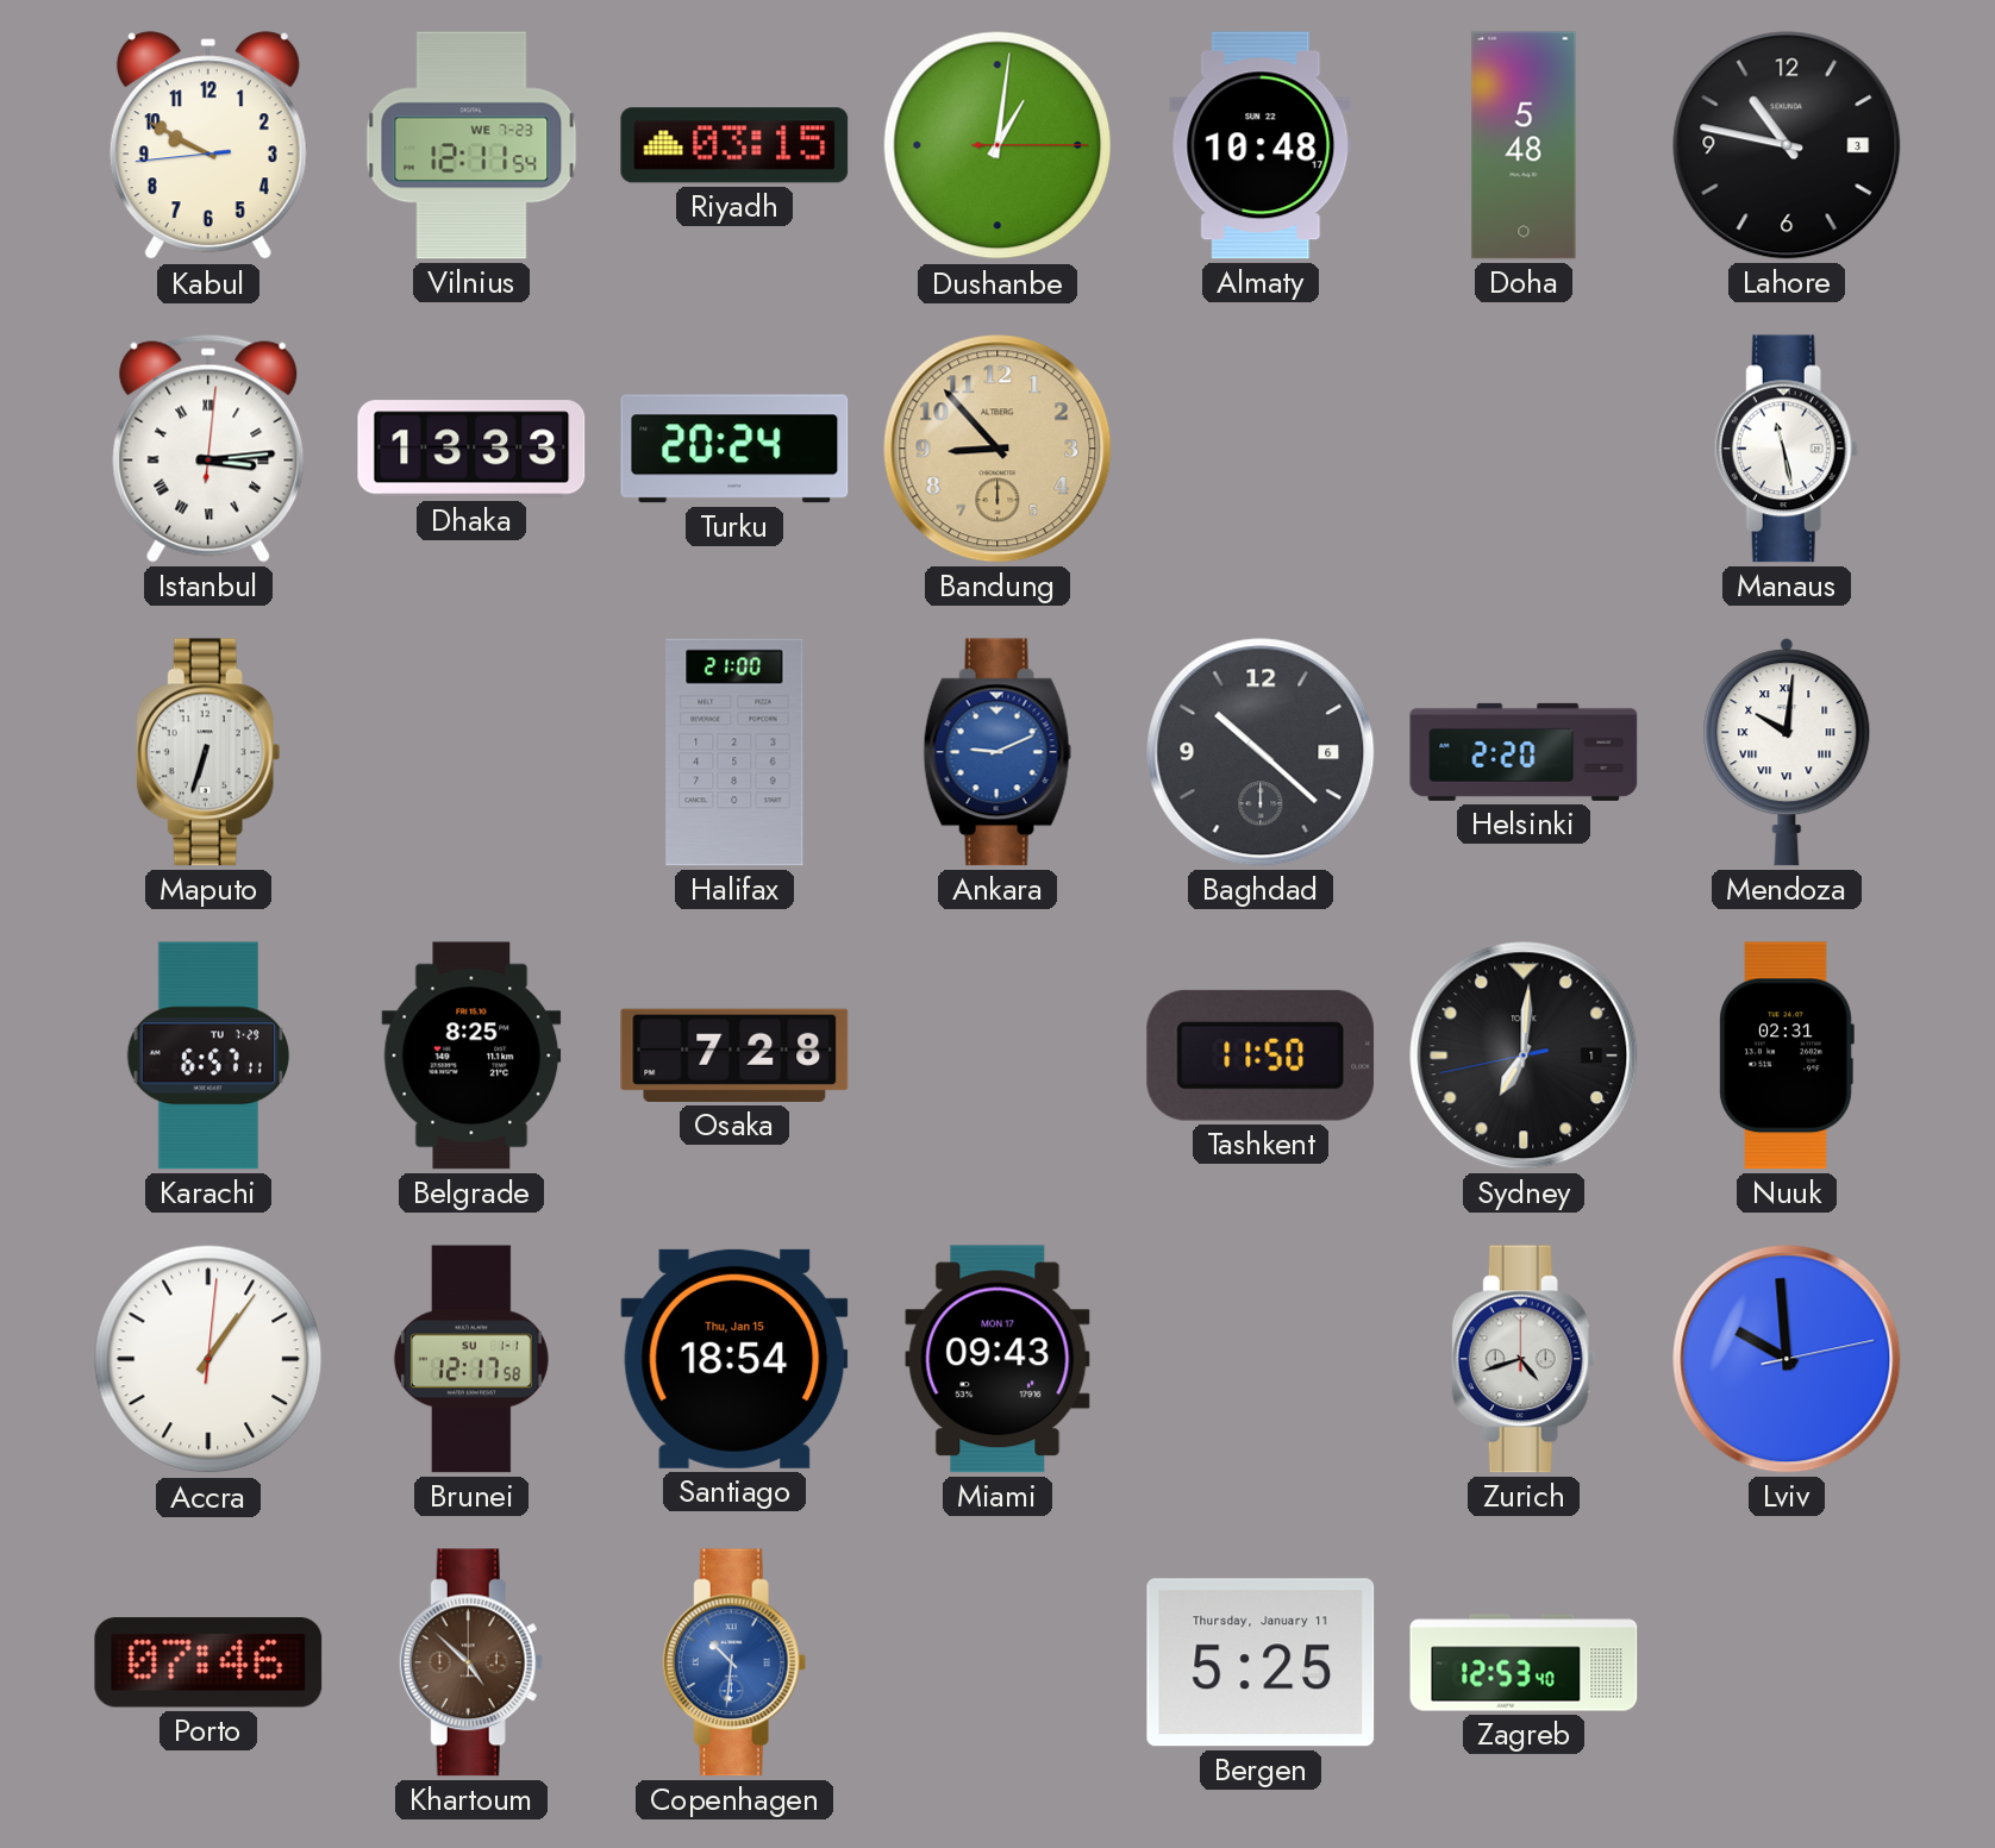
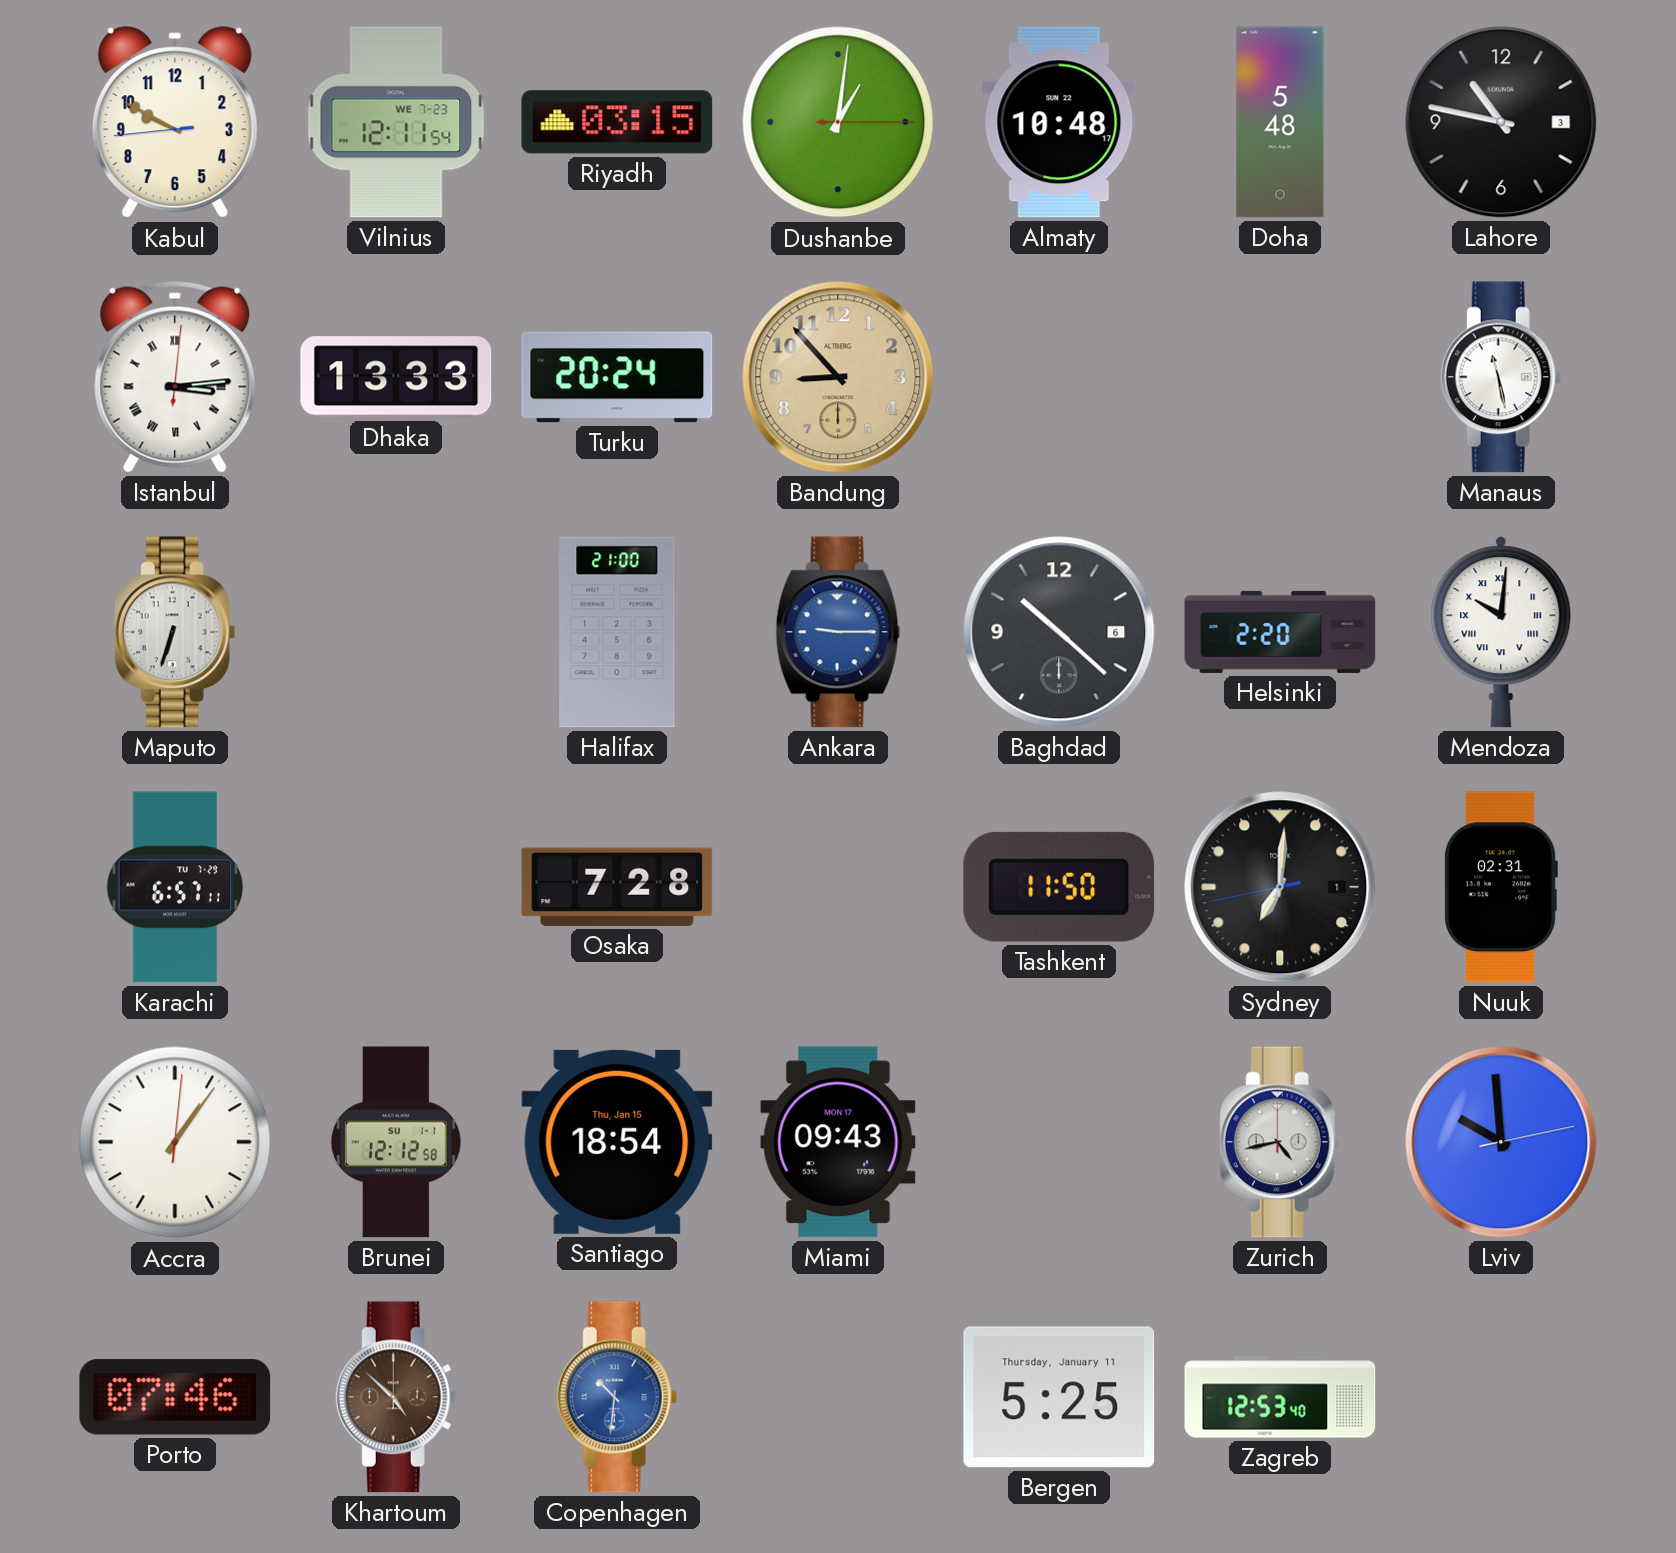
Ankara: 9:11 -> 9:15
Belgrade: 8:25 -> none
Brunei: 12:17 -> 12:12
Zurich: 4:42 -> 4:43
